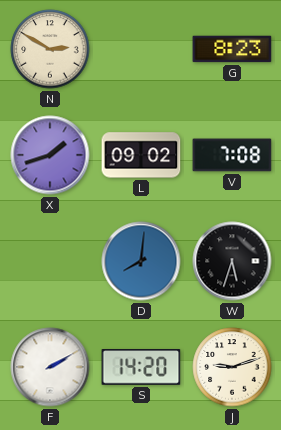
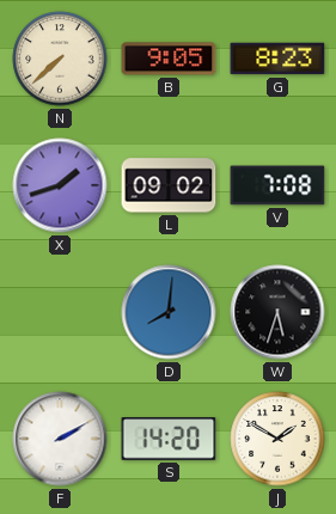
N: 2:50 -> 7:38
B: none -> 9:05
J: 9:12 -> 1:50
